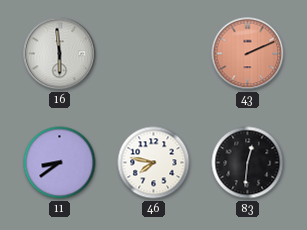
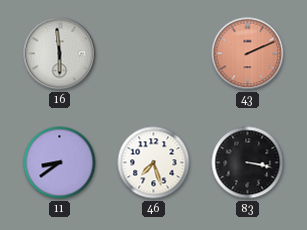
46: 7:47 -> 7:27
83: 12:31 -> 3:17
